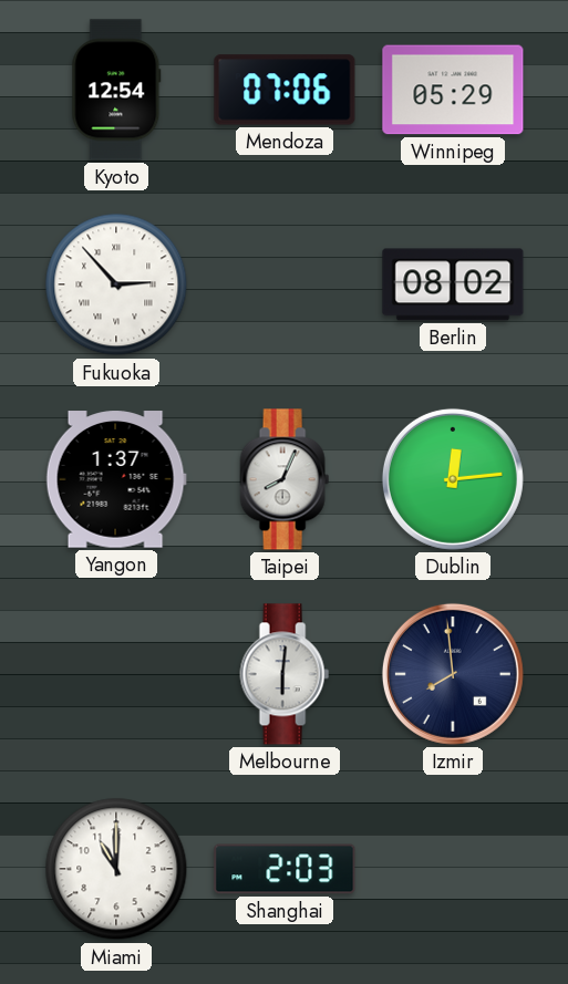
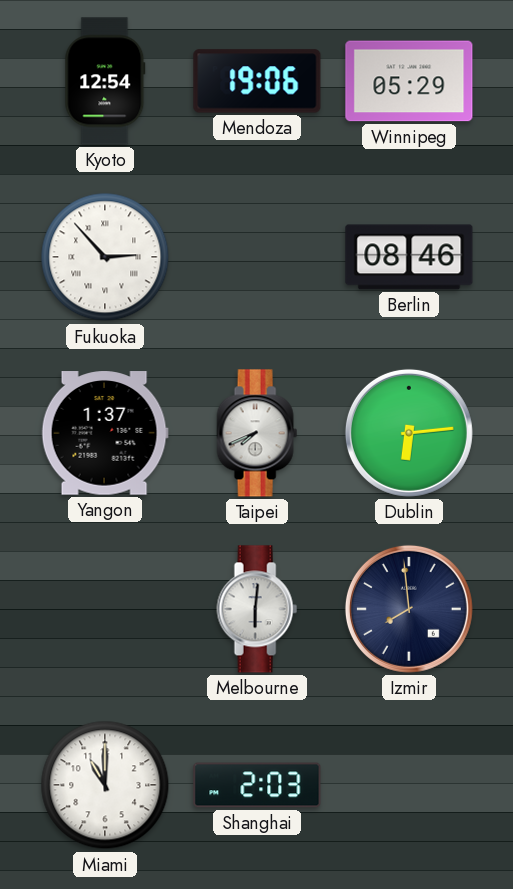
Mendoza: 07:06 -> 19:06
Berlin: 08:02 -> 08:46
Taipei: 8:04 -> 7:41
Dublin: 12:14 -> 6:14
